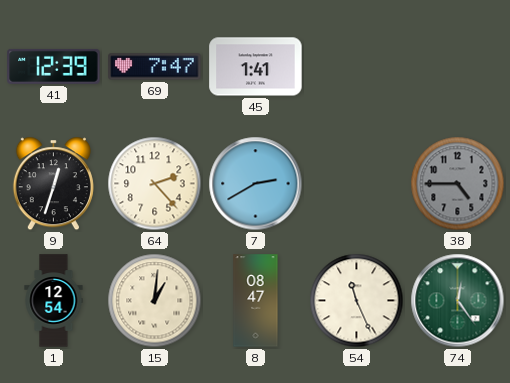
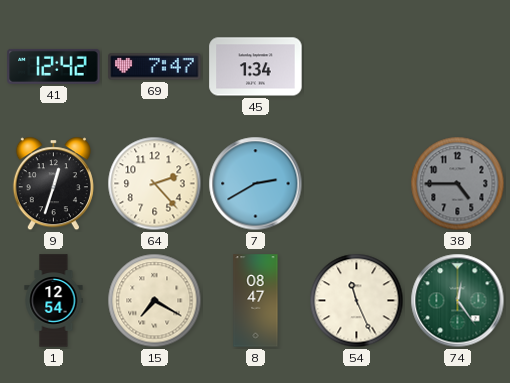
41: 12:39 -> 12:42
45: 1:41 -> 1:34
15: 1:01 -> 7:20
